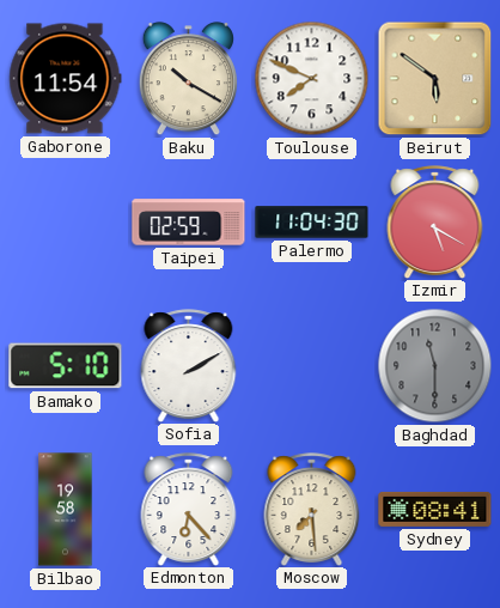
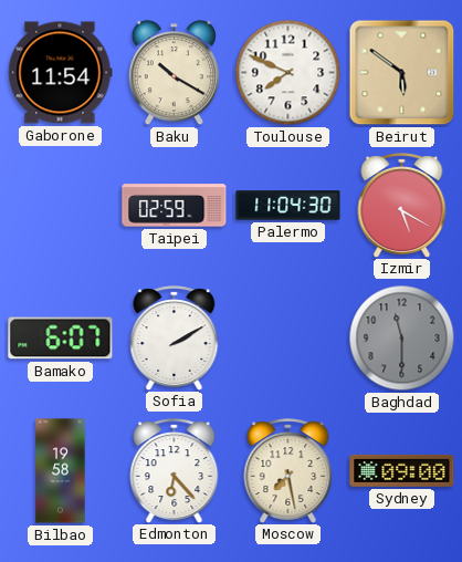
Bamako: 5:10 -> 6:07
Moscow: 7:29 -> 7:28
Sydney: 08:41 -> 09:00
